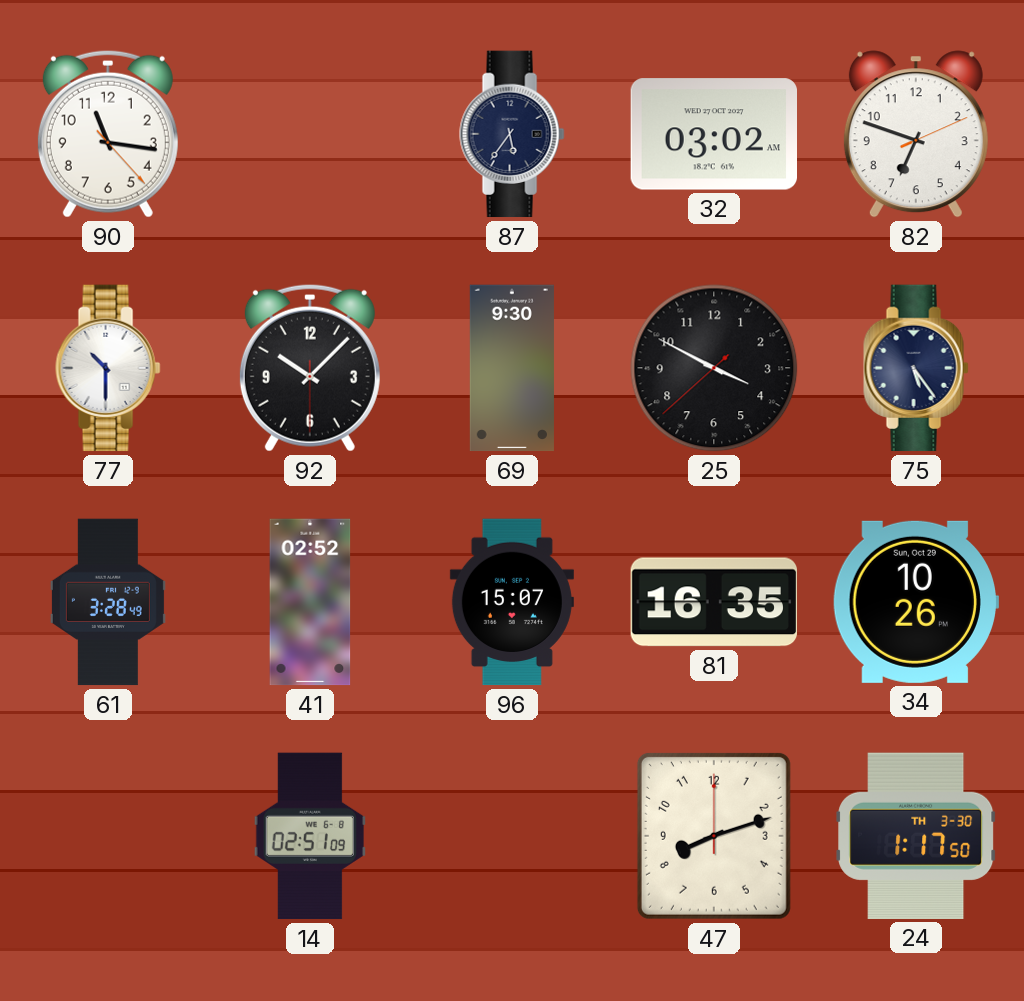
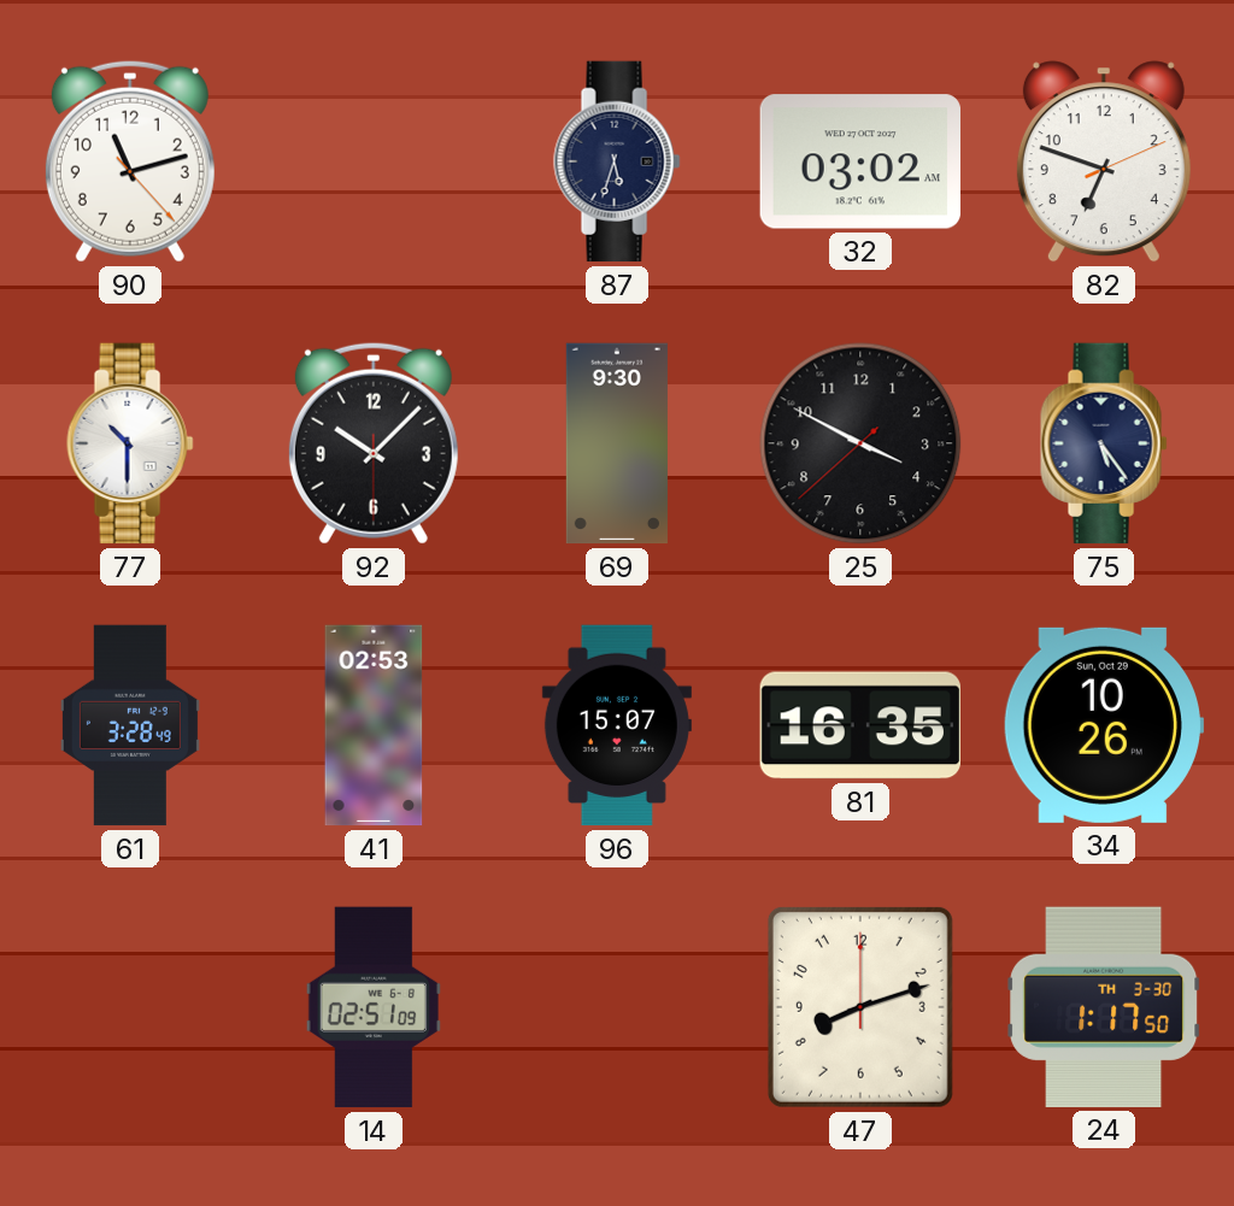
90: 11:16 -> 11:12
87: 5:36 -> 5:33
41: 02:52 -> 02:53
